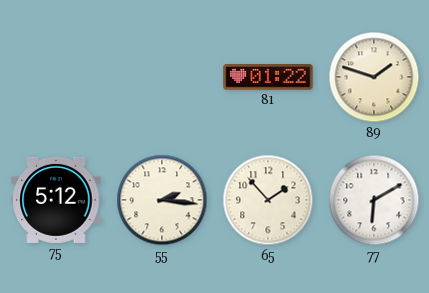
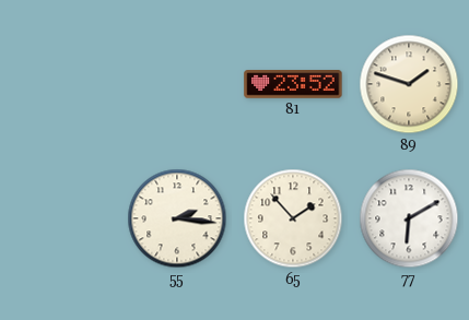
81: 01:22 -> 23:52
75: 5:12 -> none
